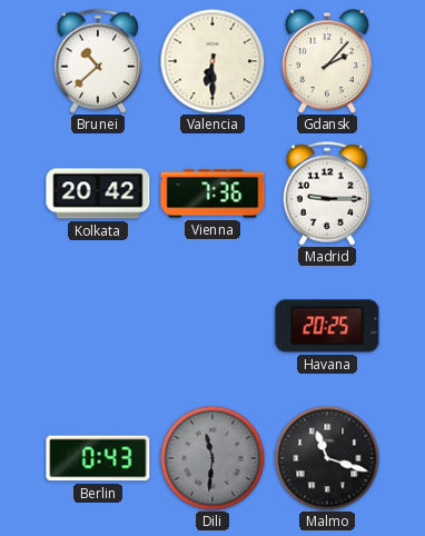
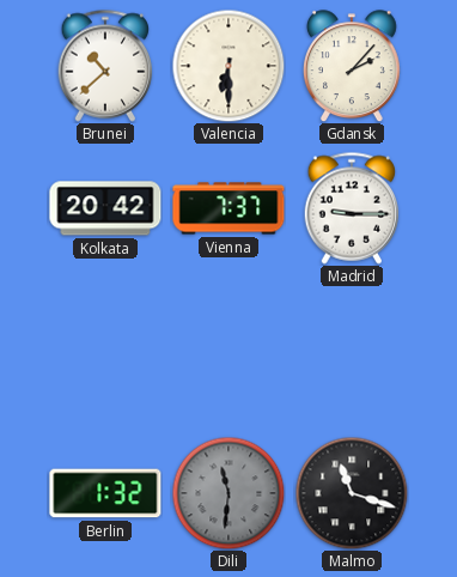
Vienna: 7:36 -> 7:37
Havana: 20:25 -> none
Berlin: 0:43 -> 1:32
